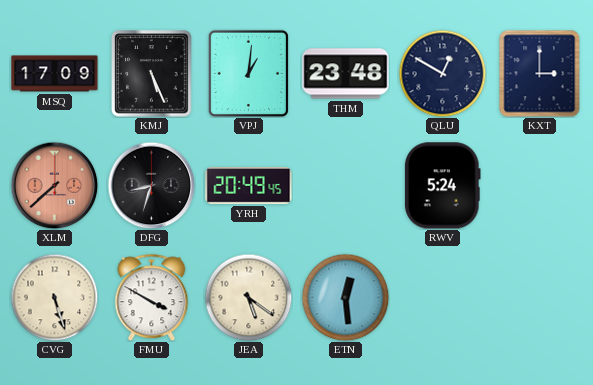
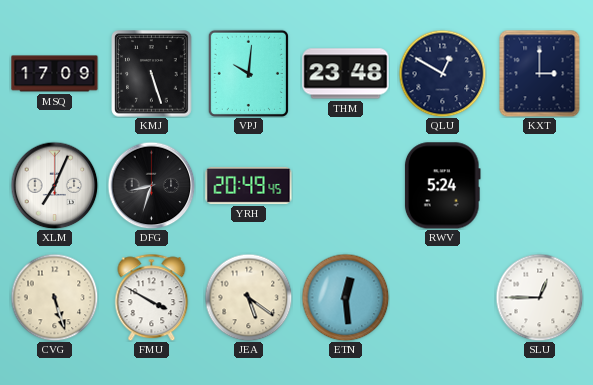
KMJ: 5:26 -> 5:27
VPJ: 1:01 -> 10:01
XLM: 7:38 -> 7:04
XLM dial: salmon -> white
SLU: none -> 12:45
